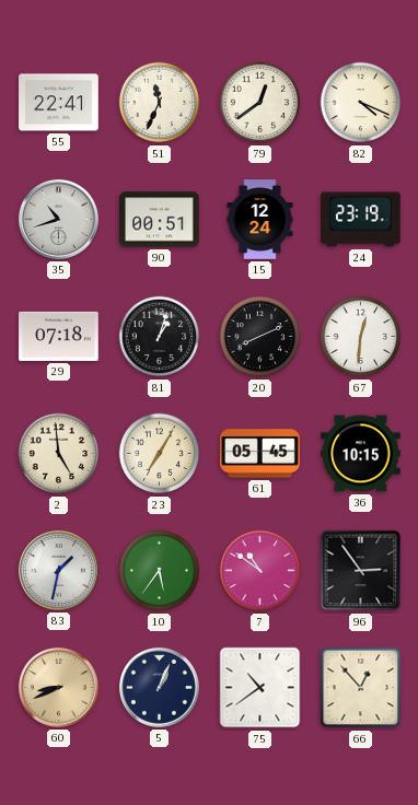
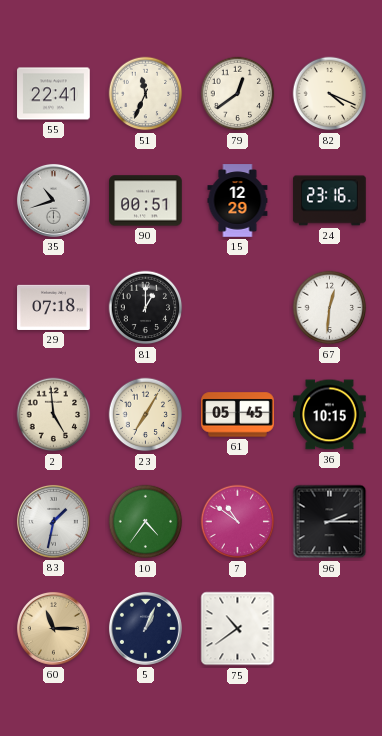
15: 12:24 -> 12:29
24: 23:19 -> 23:16
81: 1:03 -> 1:00
20: 8:11 -> none
10: 5:36 -> 4:36
96: 2:54 -> 2:15
60: 8:41 -> 11:15
66: 12:53 -> none
